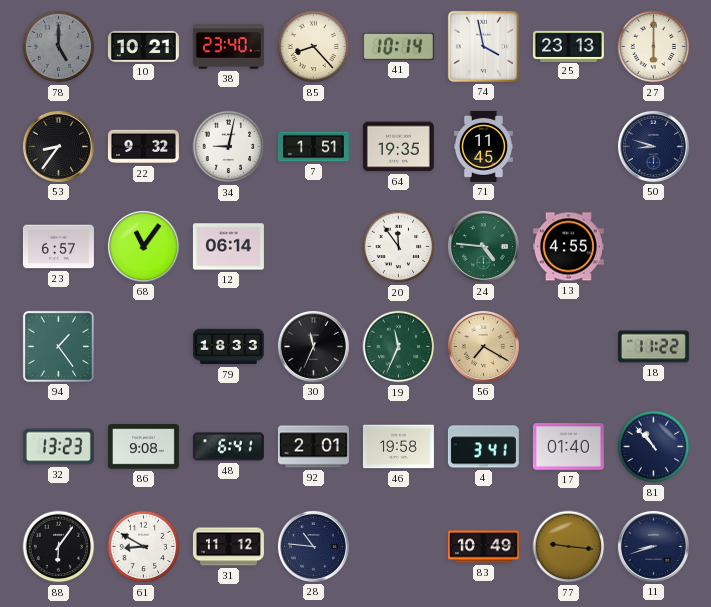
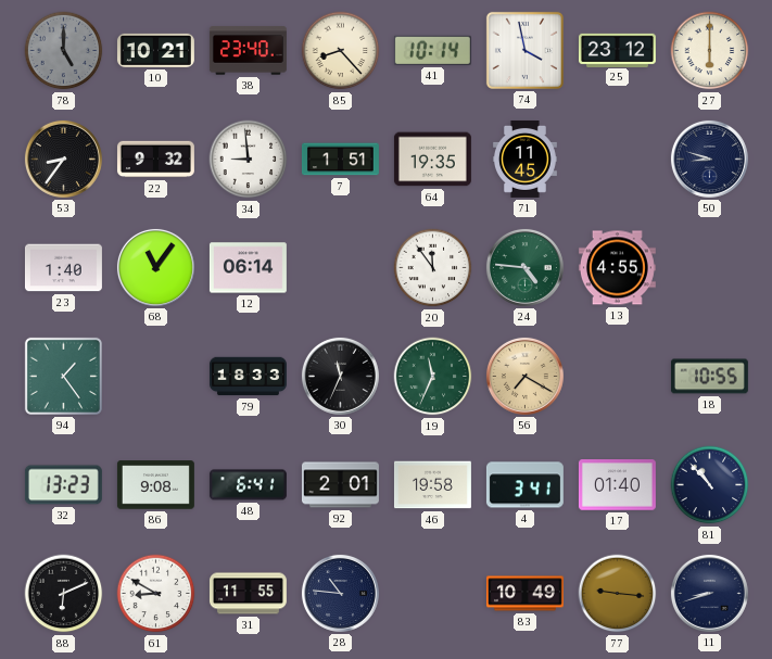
25: 23:13 -> 23:12
34: 9:02 -> 8:59
23: 6:57 -> 1:40
18: 11:22 -> 10:55
88: 6:06 -> 6:11
31: 11:12 -> 11:55
